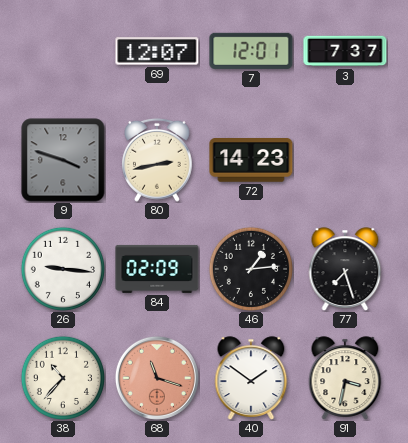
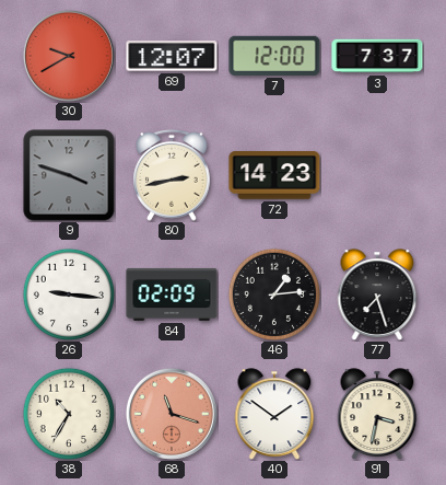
30: none -> 9:40
7: 12:01 -> 12:00
38: 10:37 -> 10:35
